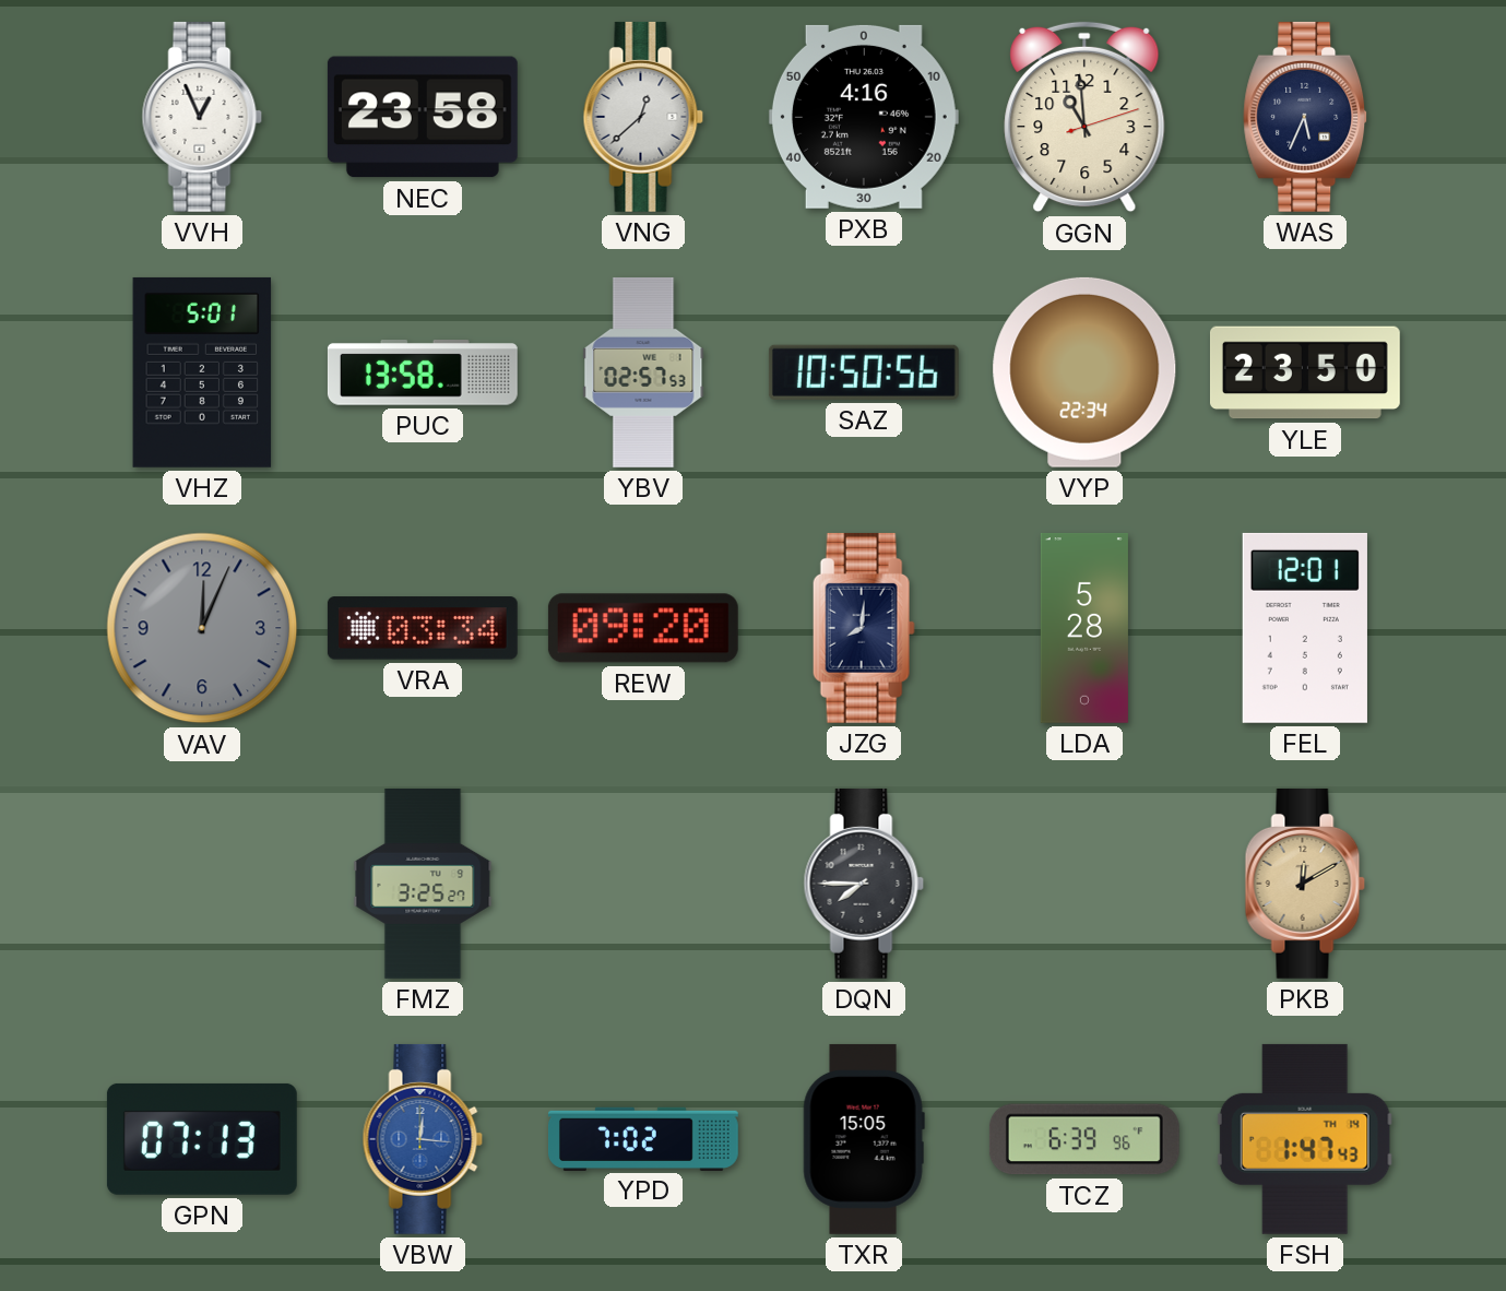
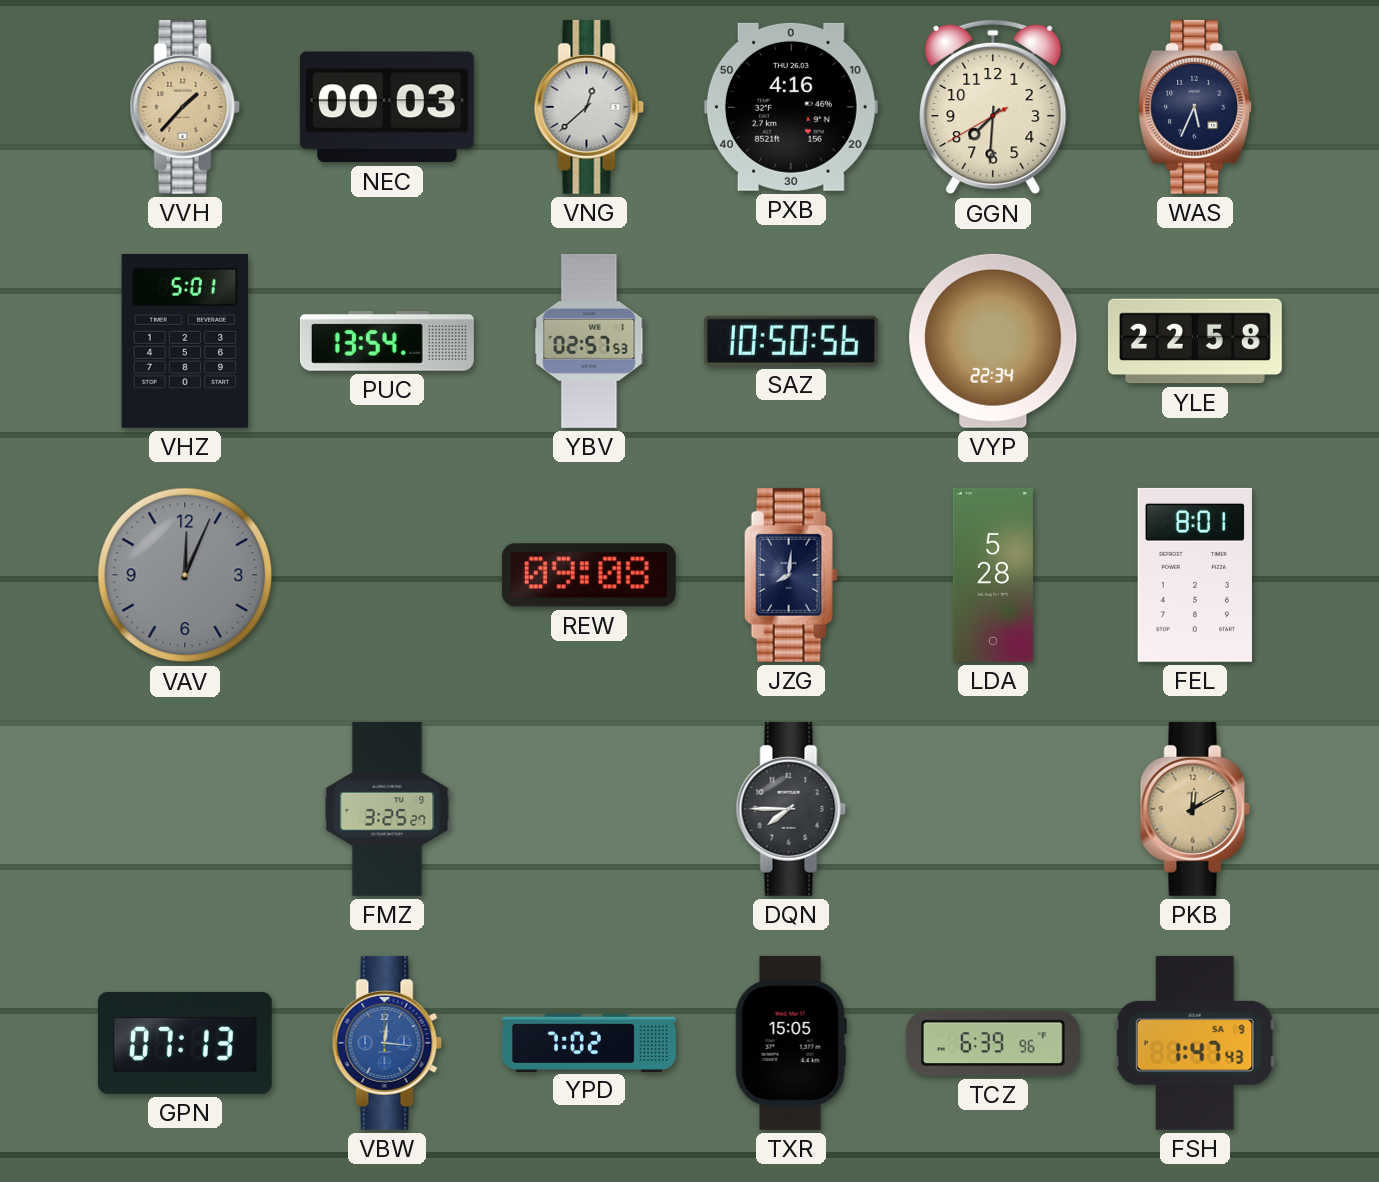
VVH: 12:56 -> 1:37
VVH dial: white -> champagne
NEC: 23:58 -> 00:03
GGN: 10:59 -> 7:30
PUC: 13:58 -> 13:54
YLE: 23:50 -> 22:58
VRA: 03:34 -> none
REW: 09:20 -> 09:08
FEL: 12:01 -> 8:01
FSH date: TH 14 -> SA 9
